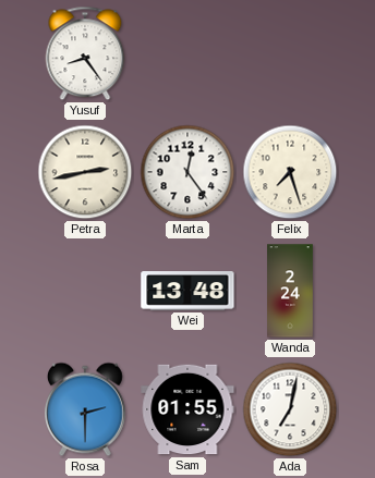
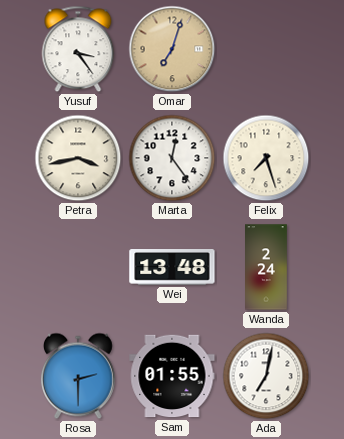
Yusuf: 8:24 -> 3:24
Omar: none -> 7:03
Petra: 2:43 -> 3:43
